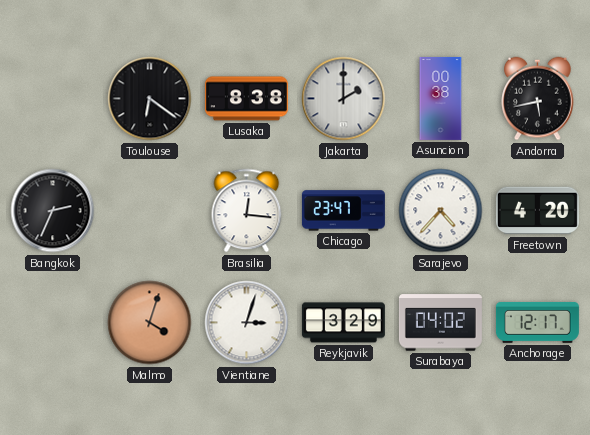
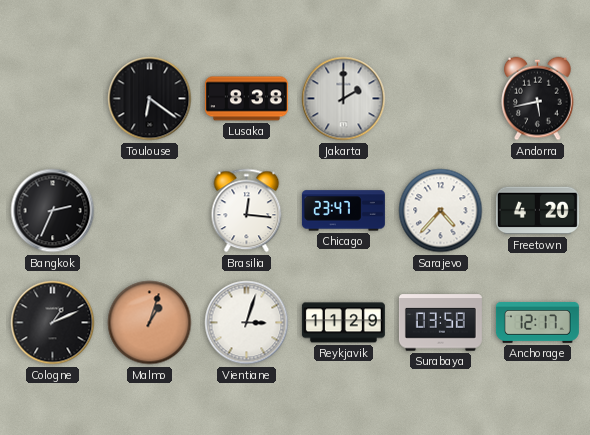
Asuncion: 00:38 -> none
Cologne: none -> 1:11
Malmo: 4:03 -> 1:03
Reykjavik: 3:29 -> 11:29
Surabaya: 04:02 -> 03:58
